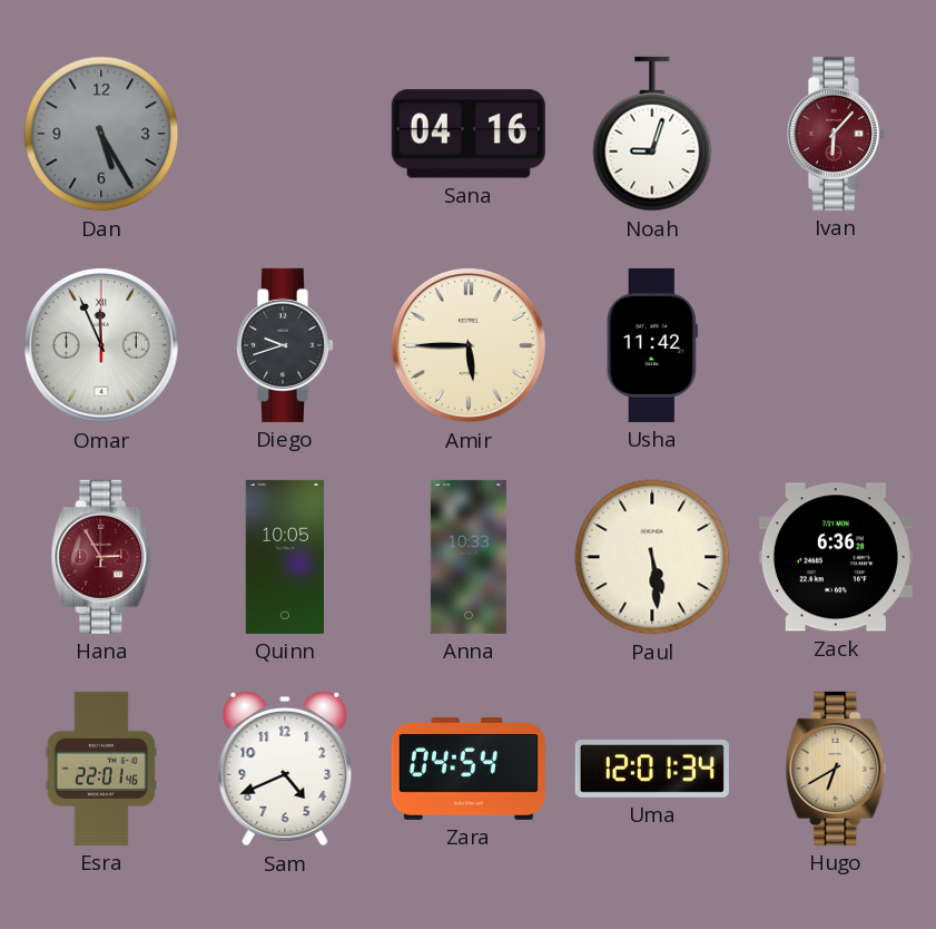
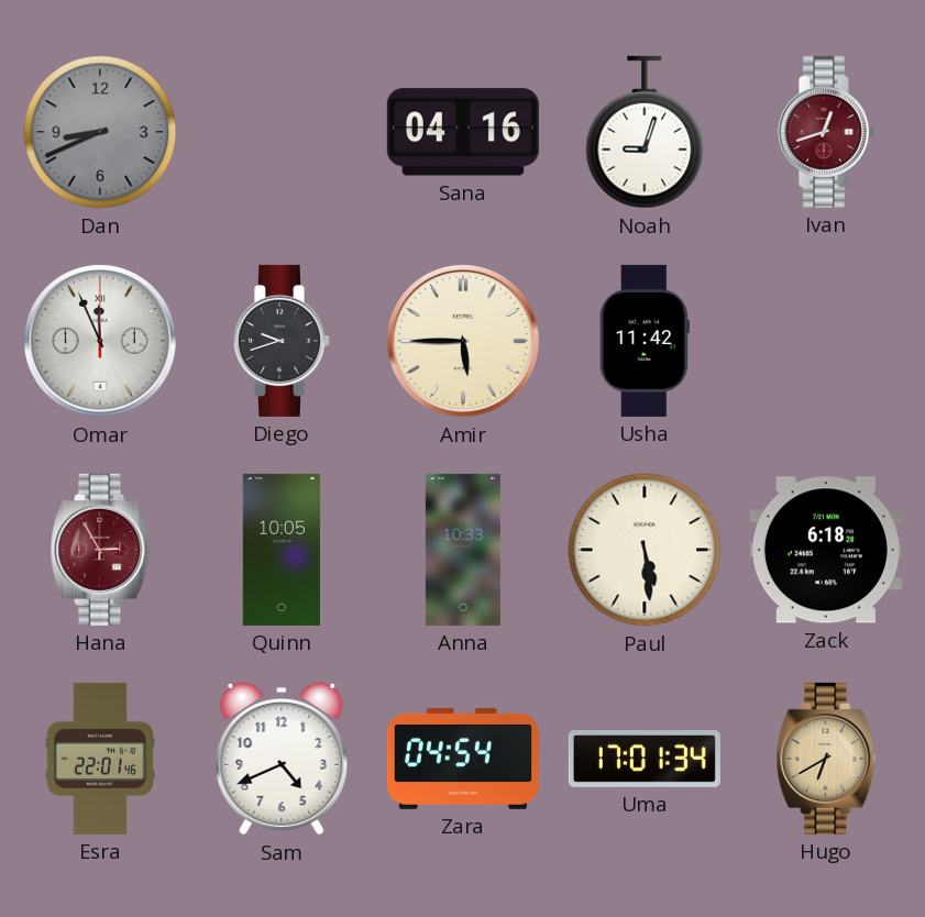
Dan: 5:25 -> 8:41
Ivan: 6:07 -> 12:42
Zack: 6:36 -> 6:18
Uma: 12:01 -> 17:01
